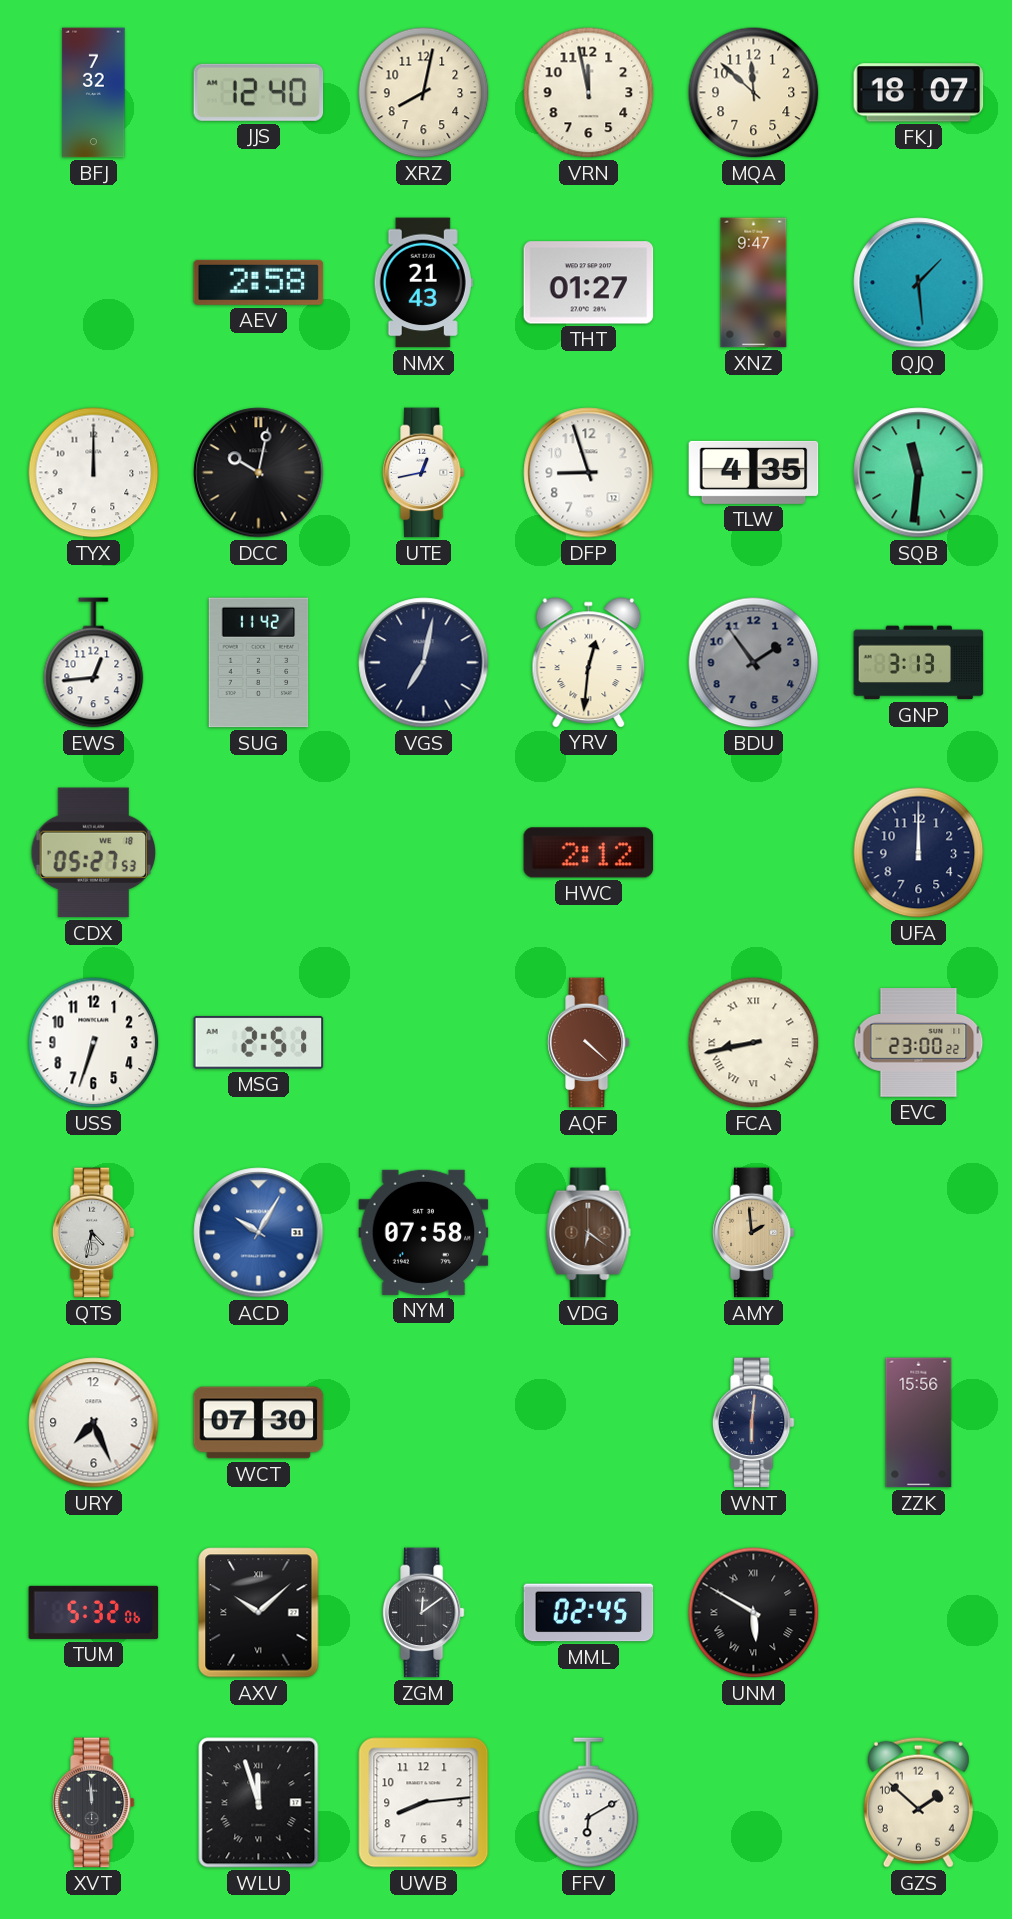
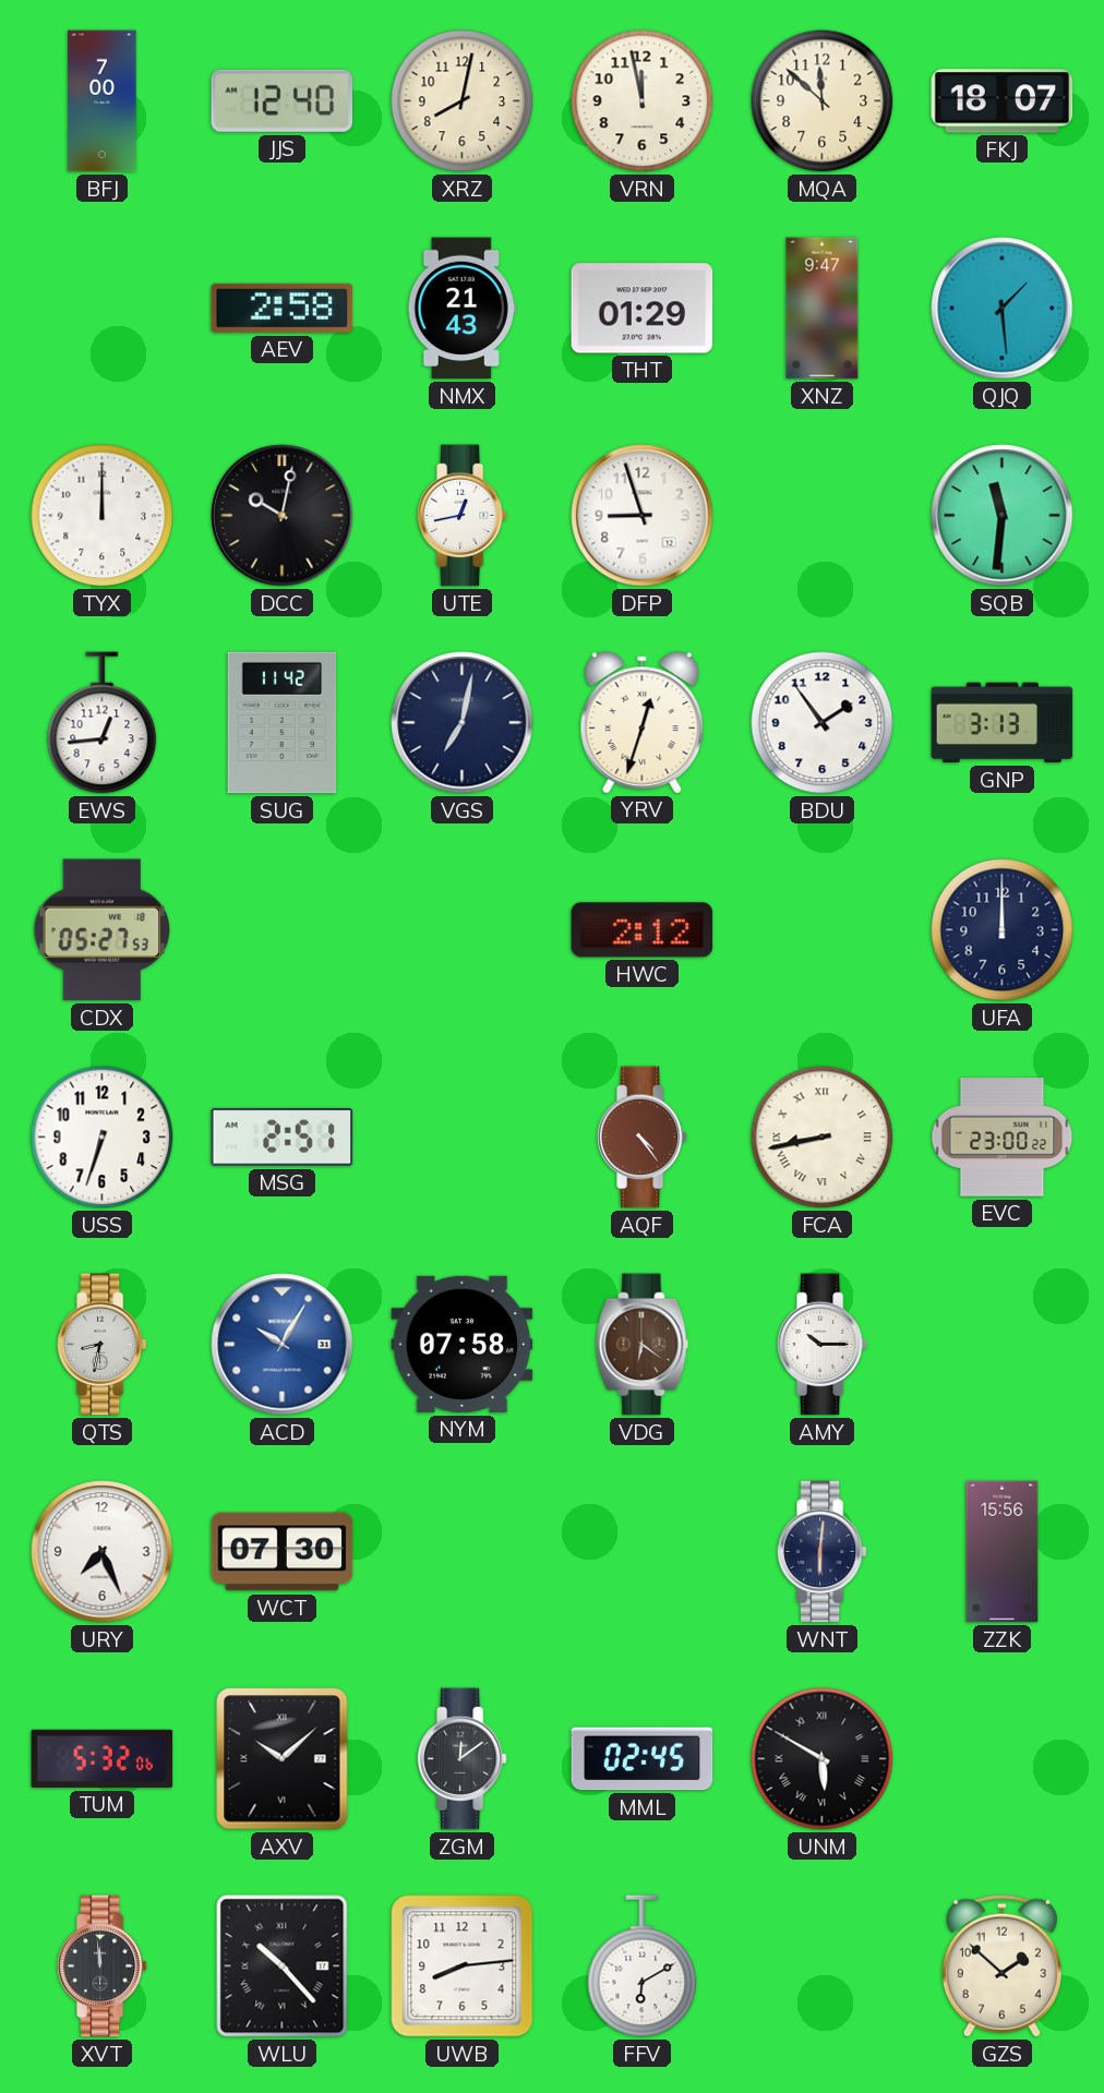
BFJ: 7:32 -> 7:00
THT: 01:27 -> 01:29
TLW: 4:35 -> none
YRV: 12:31 -> 12:33
BDU dial: grey -> white
AQF: 4:22 -> 4:24
QTS: 4:32 -> 8:32
AMY: 1:59 -> 10:15
AMY dial: champagne -> white
WLU: 11:57 -> 10:23
